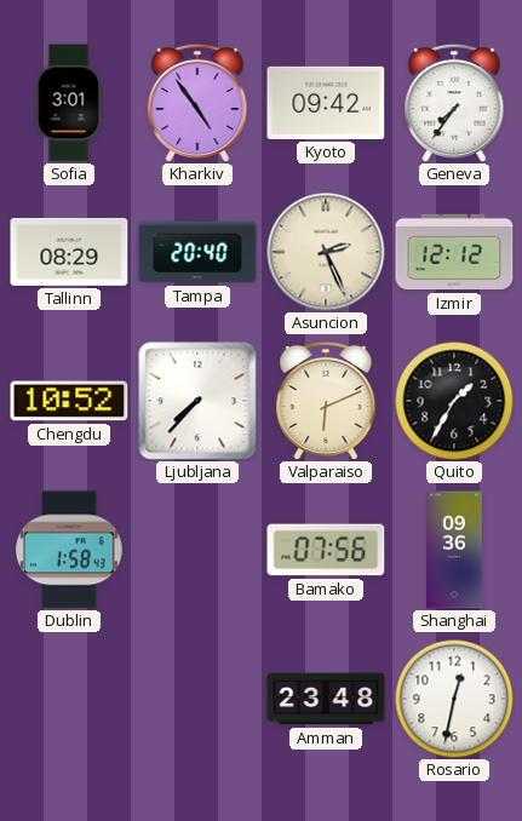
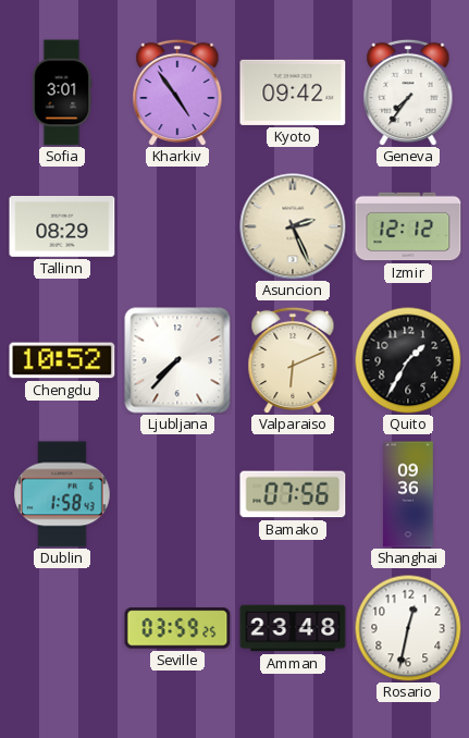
Tampa: 20:40 -> none
Seville: none -> 03:59
